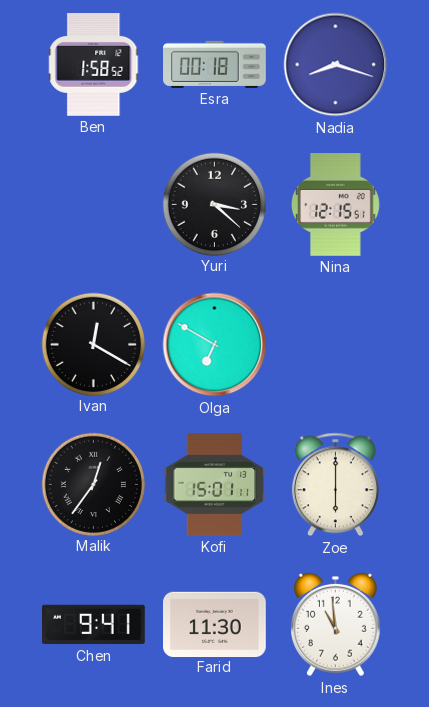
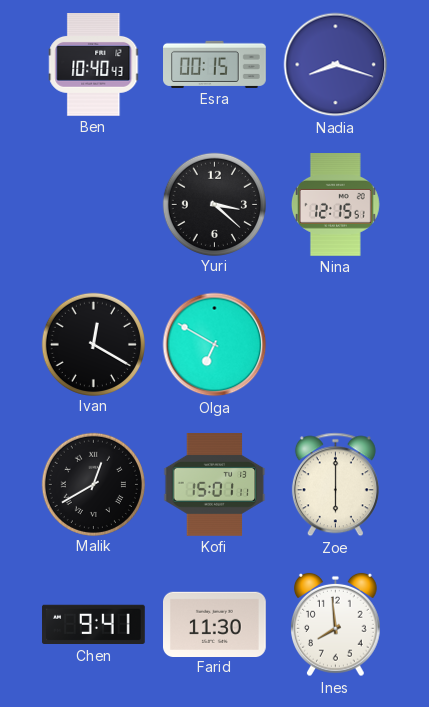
Ben: 1:58 -> 10:40
Esra: 00:18 -> 00:15
Malik: 12:36 -> 12:40
Ines: 10:59 -> 7:59
